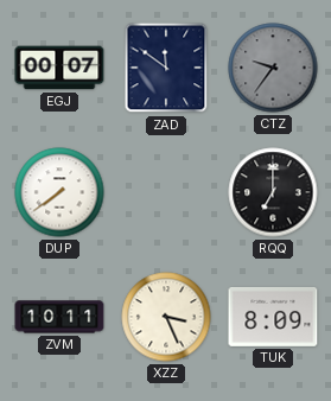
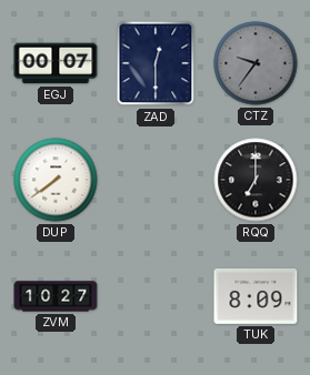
ZAD: 11:51 -> 12:30
ZVM: 10:11 -> 10:27
XZZ: 3:26 -> none
